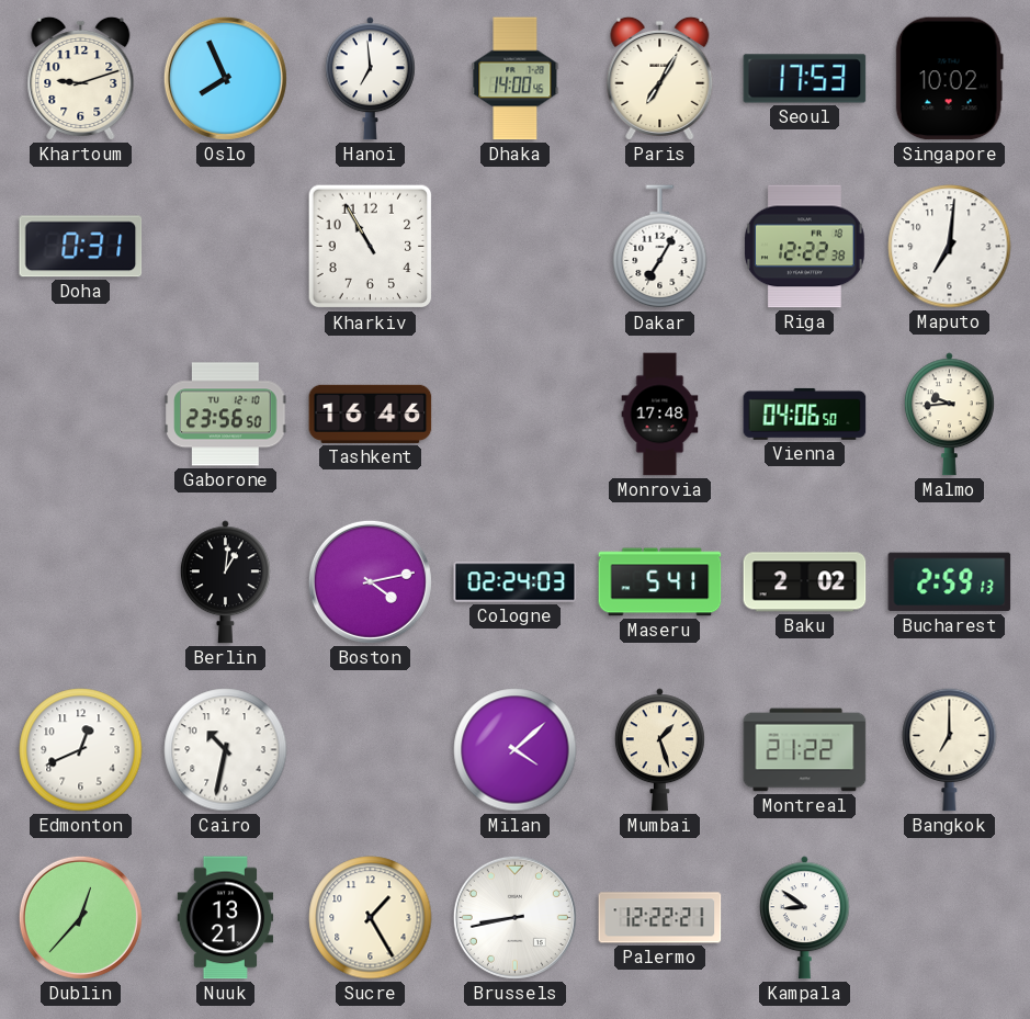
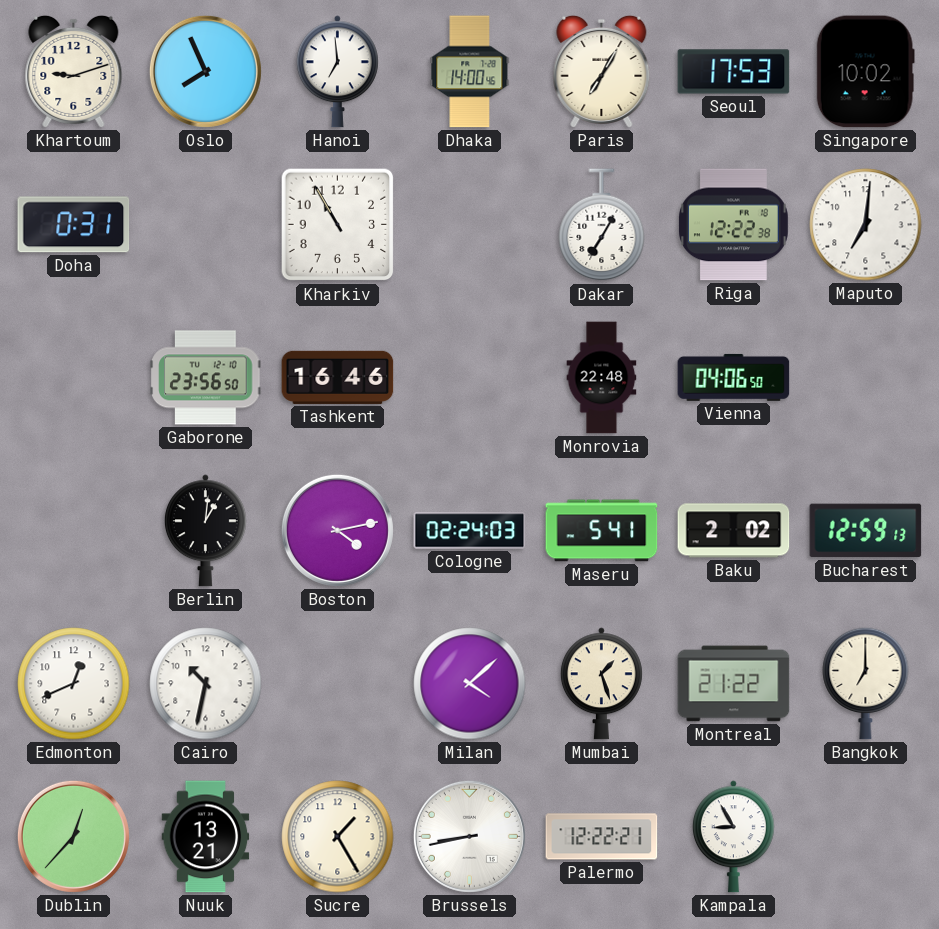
Monrovia: 17:48 -> 22:48
Malmo: 9:44 -> none
Bucharest: 2:59 -> 12:59
Kampala: 8:51 -> 8:55
